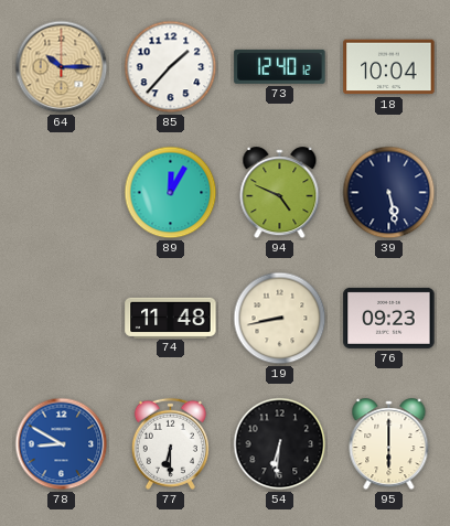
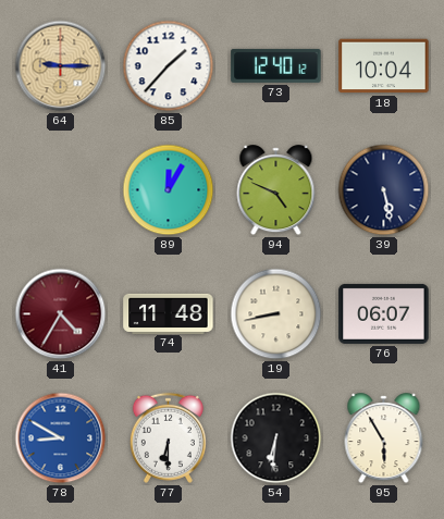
64: 10:15 -> 9:15
41: none -> 4:35
76: 09:23 -> 06:07
95: 6:00 -> 5:55
